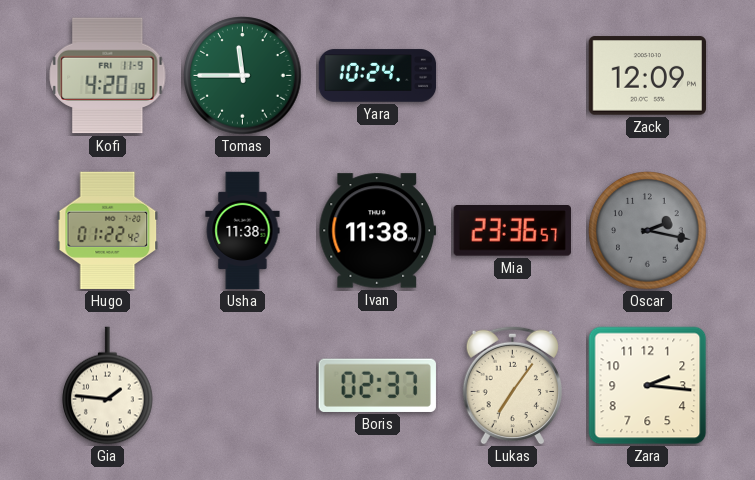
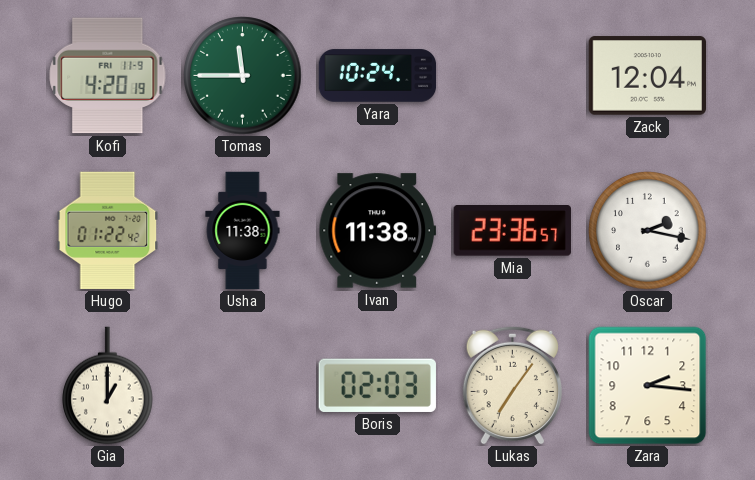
Zack: 12:09 -> 12:04
Oscar dial: grey -> white
Gia: 1:46 -> 1:00
Boris: 02:37 -> 02:03
